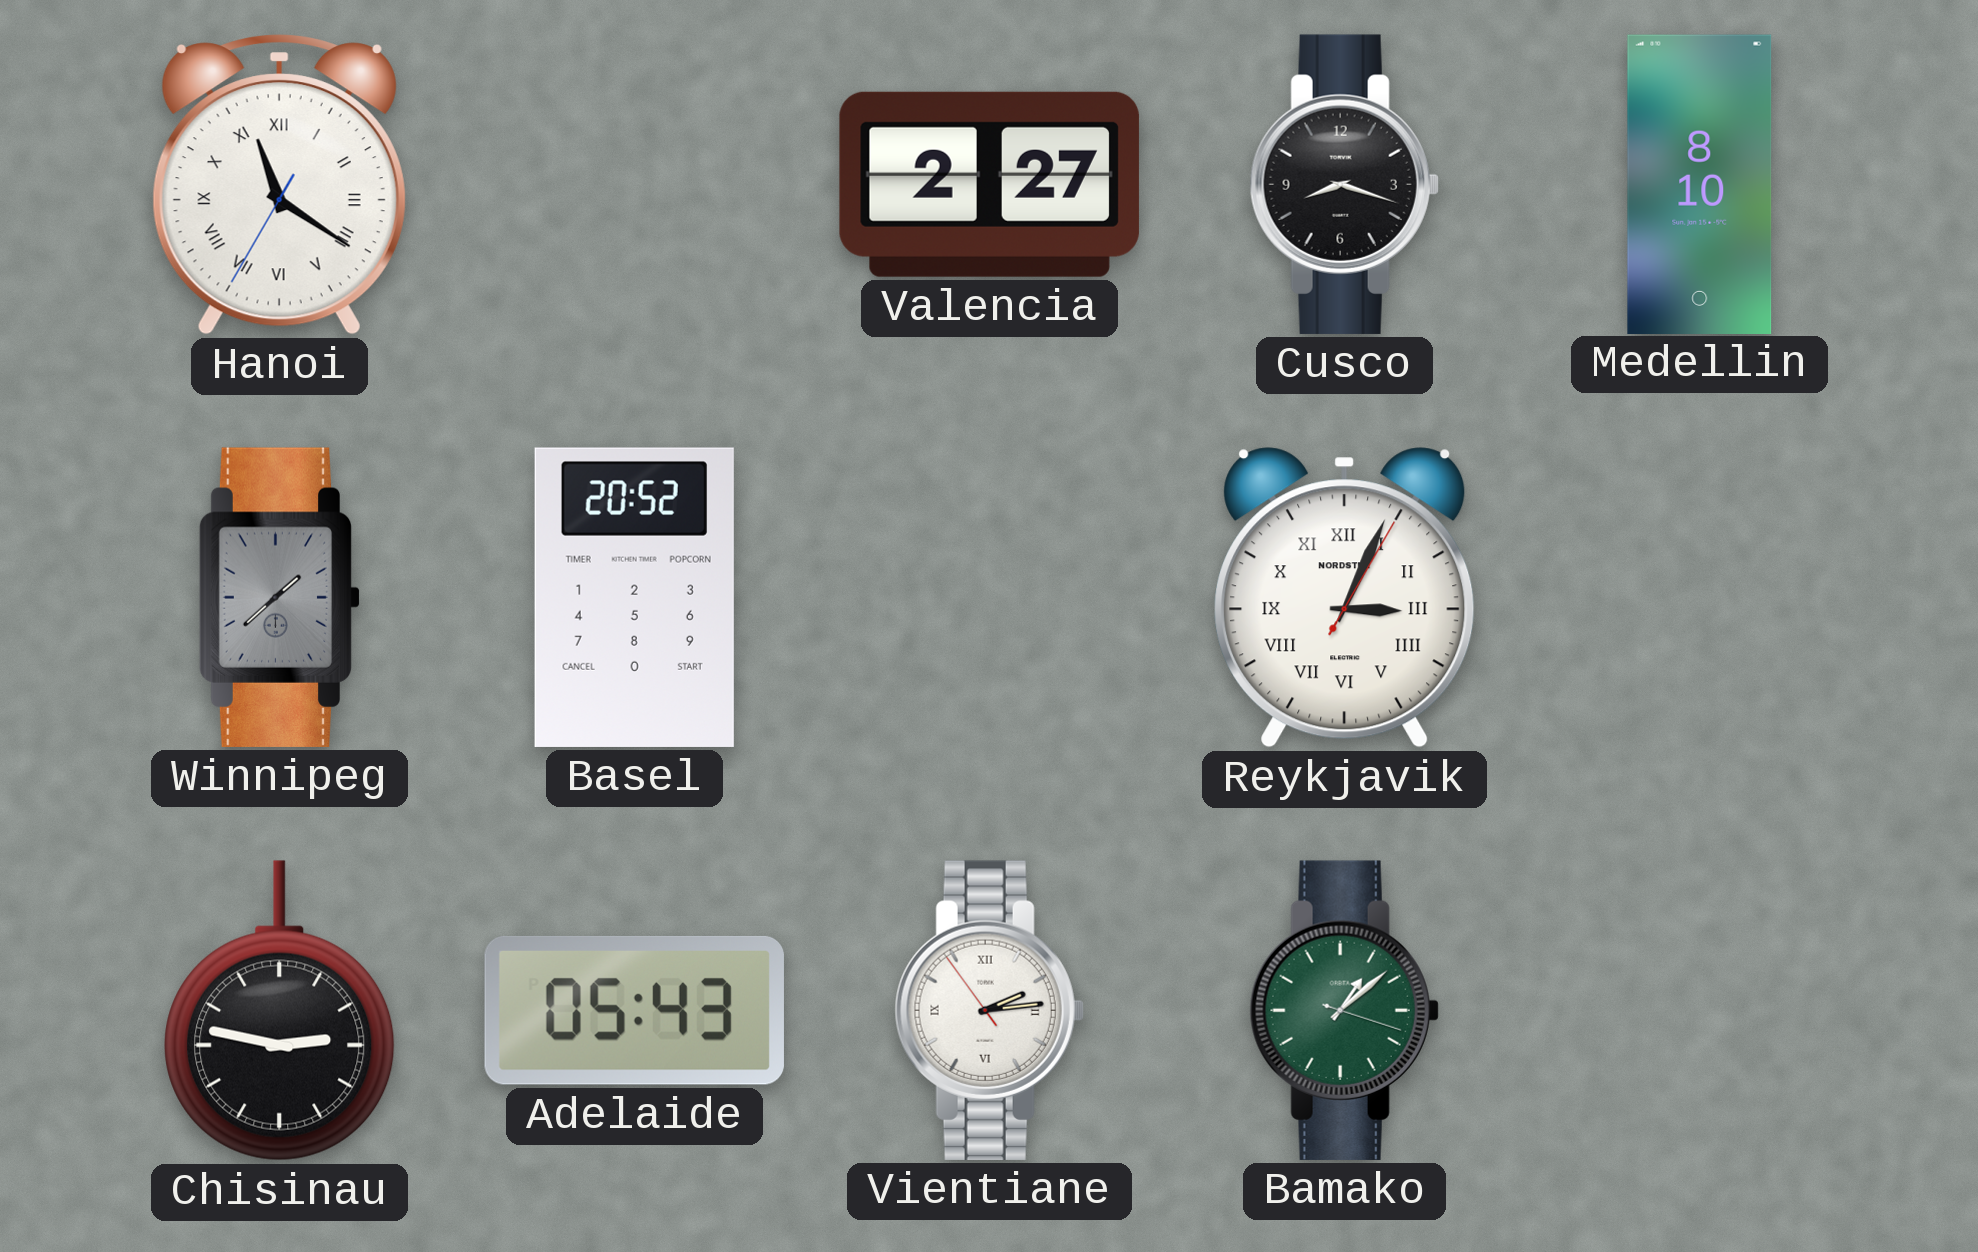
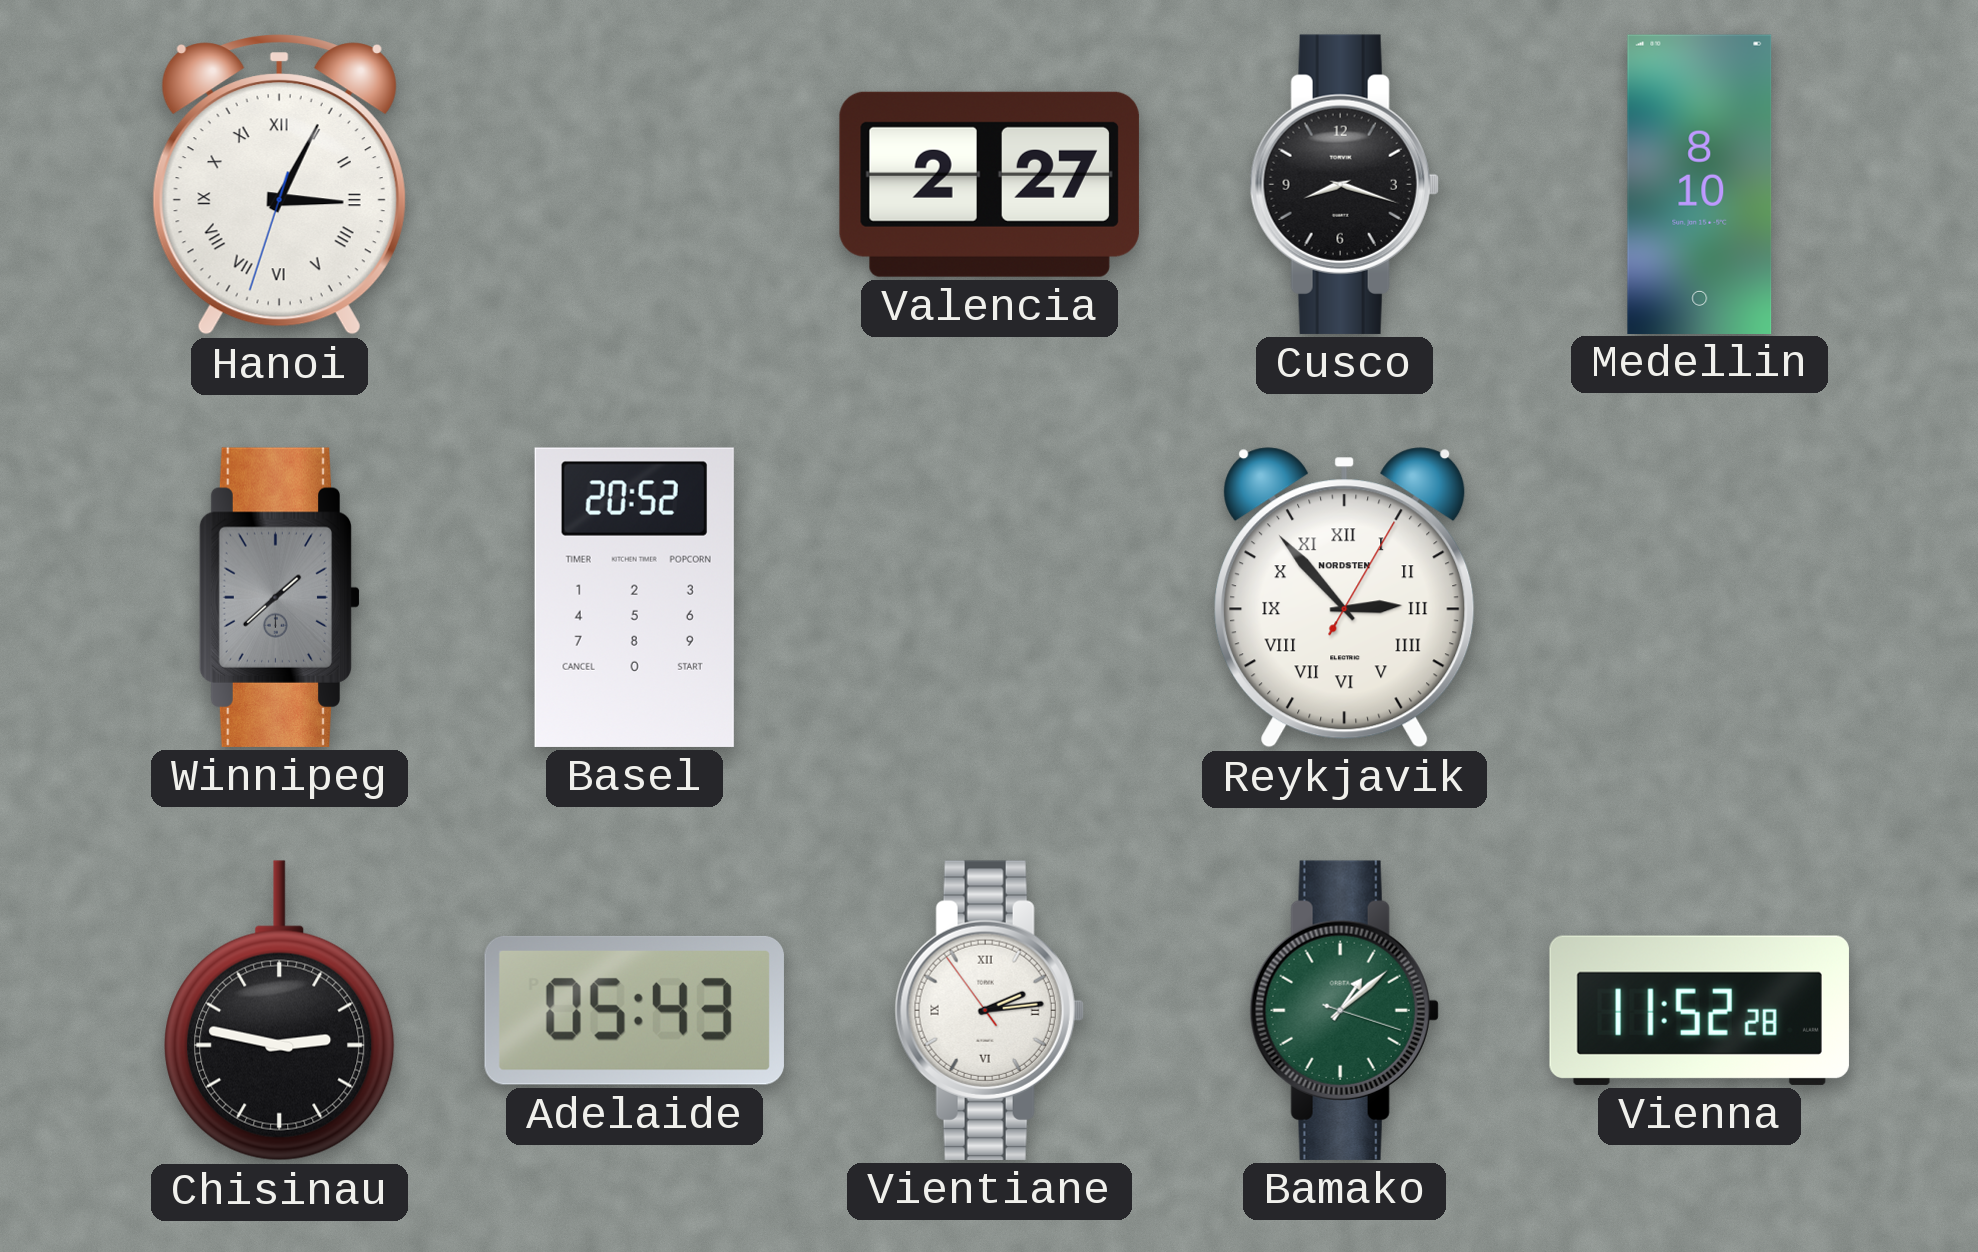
Hanoi: 11:20 -> 3:04
Reykjavik: 3:04 -> 2:53
Vienna: none -> 11:52
